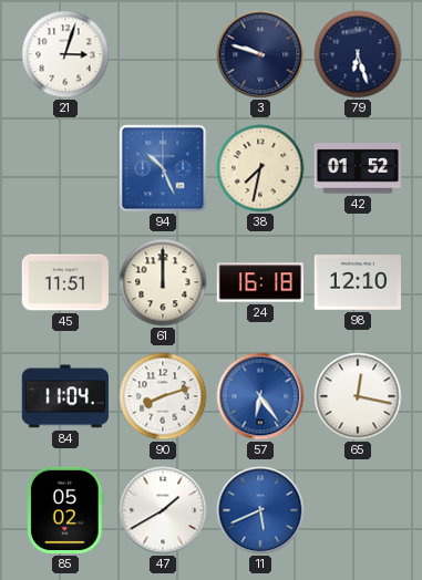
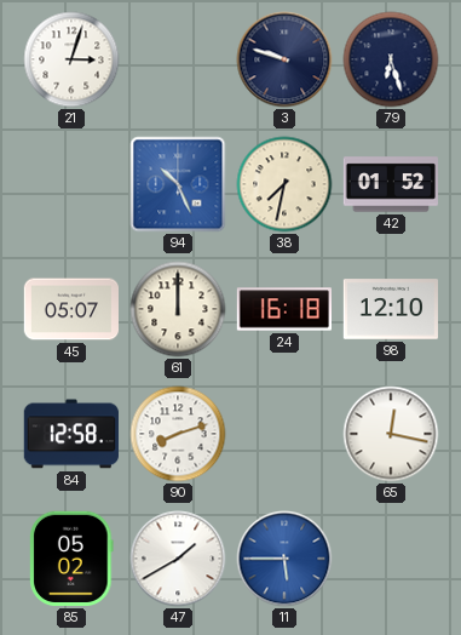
45: 11:51 -> 05:07
84: 11:04 -> 12:58
57: 6:24 -> none
11: 5:41 -> 5:45
